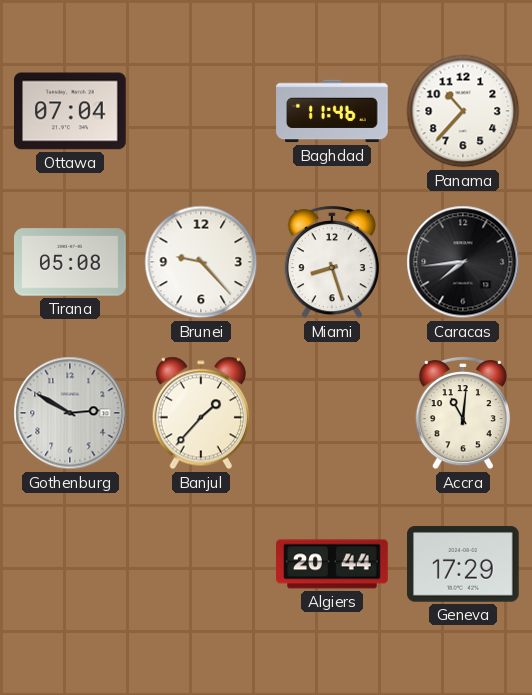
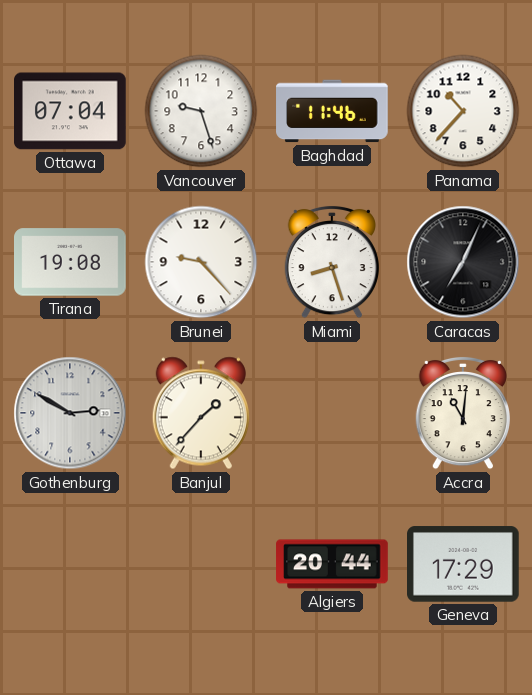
Vancouver: none -> 9:27
Tirana: 05:08 -> 19:08
Caracas: 7:44 -> 7:04
